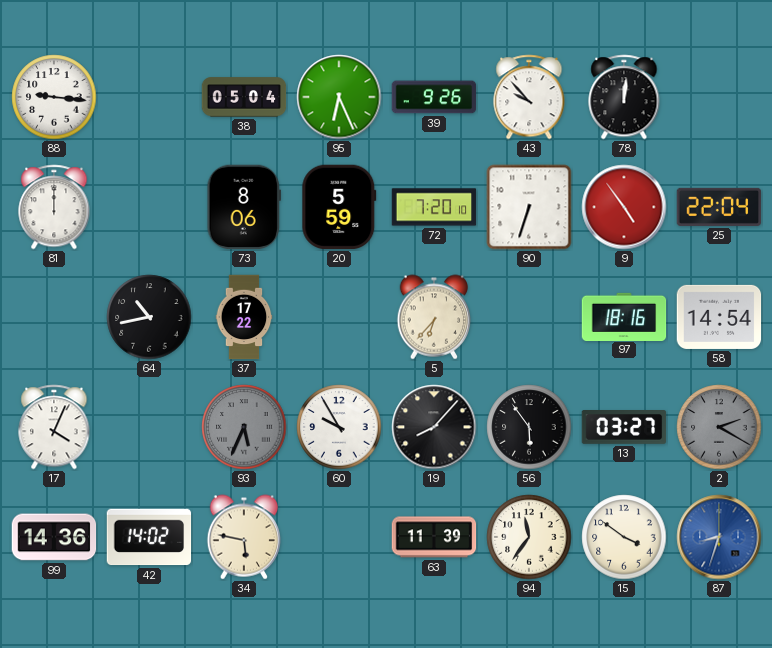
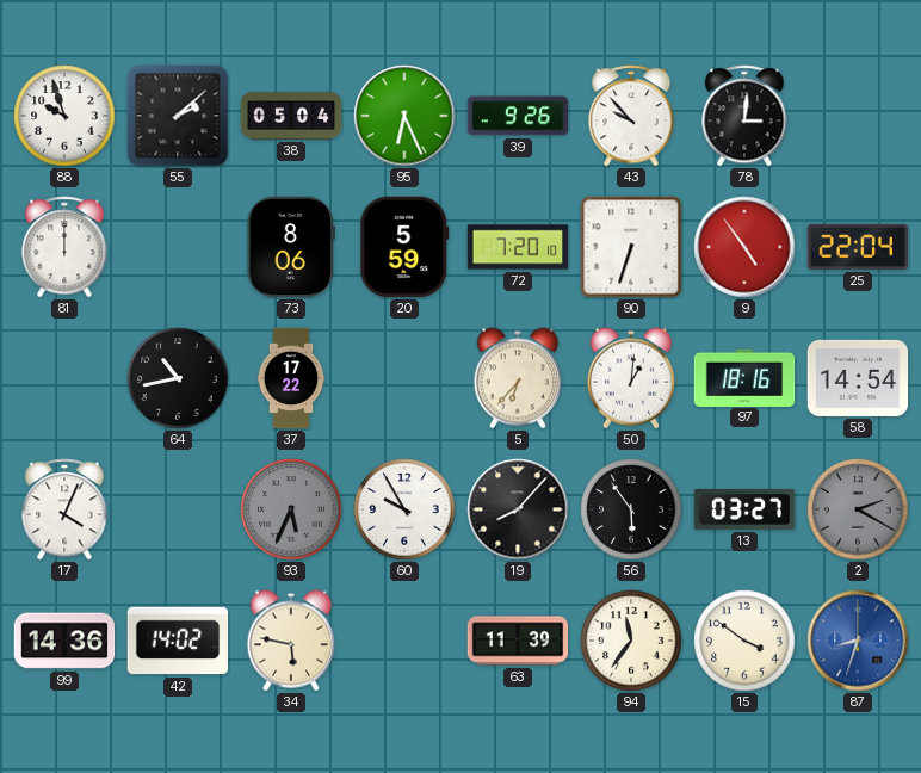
88: 9:16 -> 9:57
55: none -> 2:08
78: 12:01 -> 3:01
50: none -> 1:01
